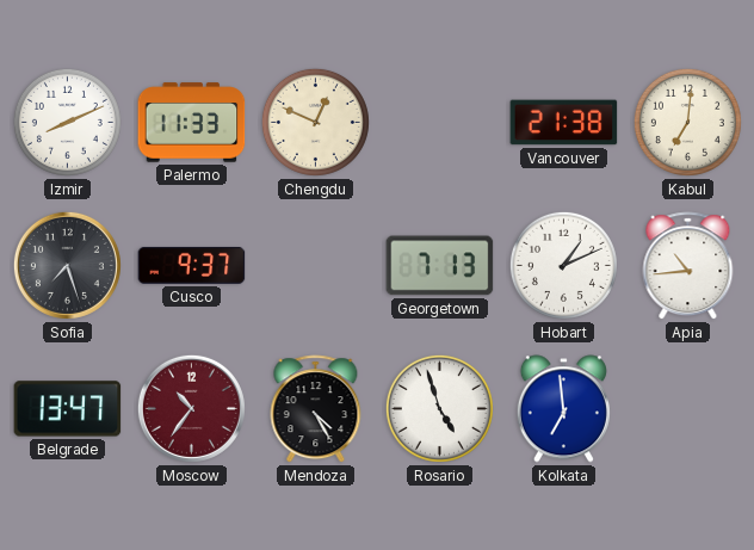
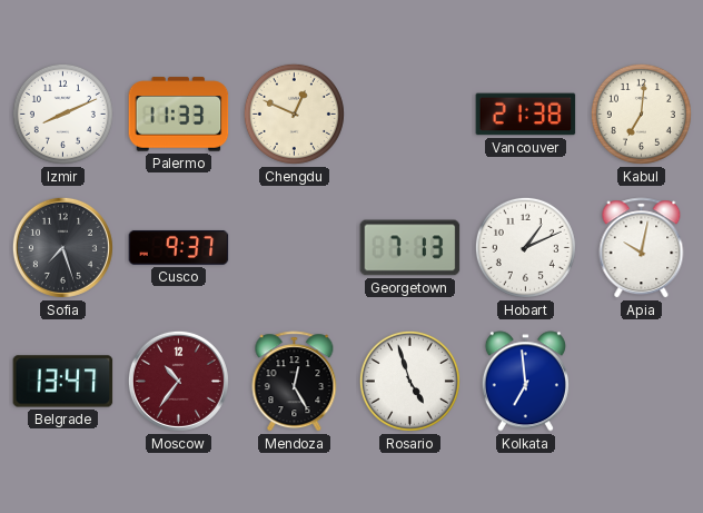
Apia: 10:44 -> 10:02
Mendoza: 4:25 -> 12:25
